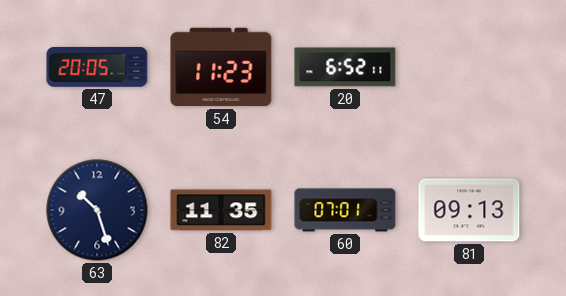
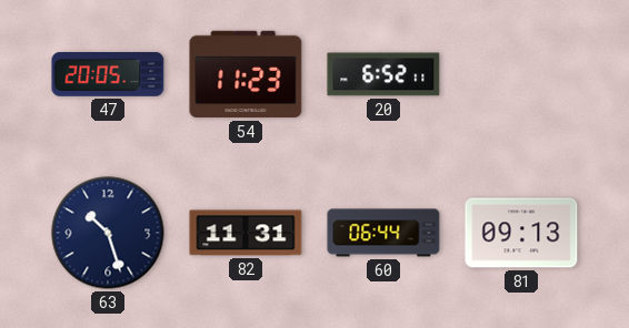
82: 11:35 -> 11:31
60: 07:01 -> 06:44
